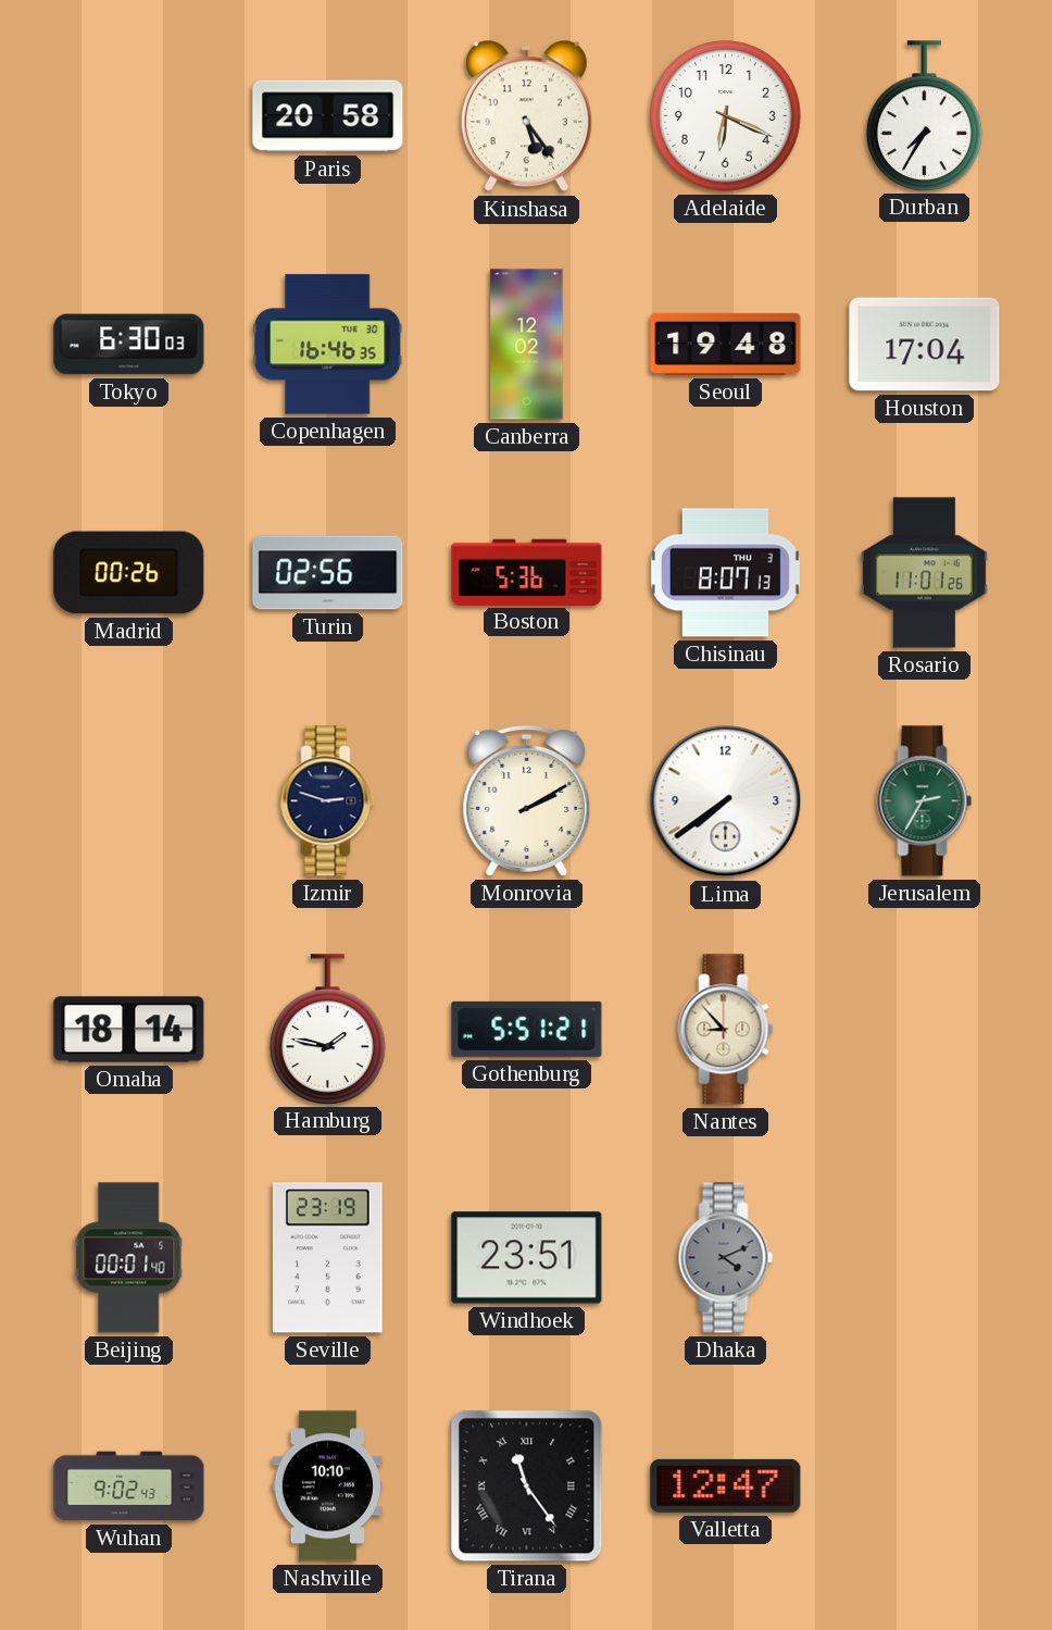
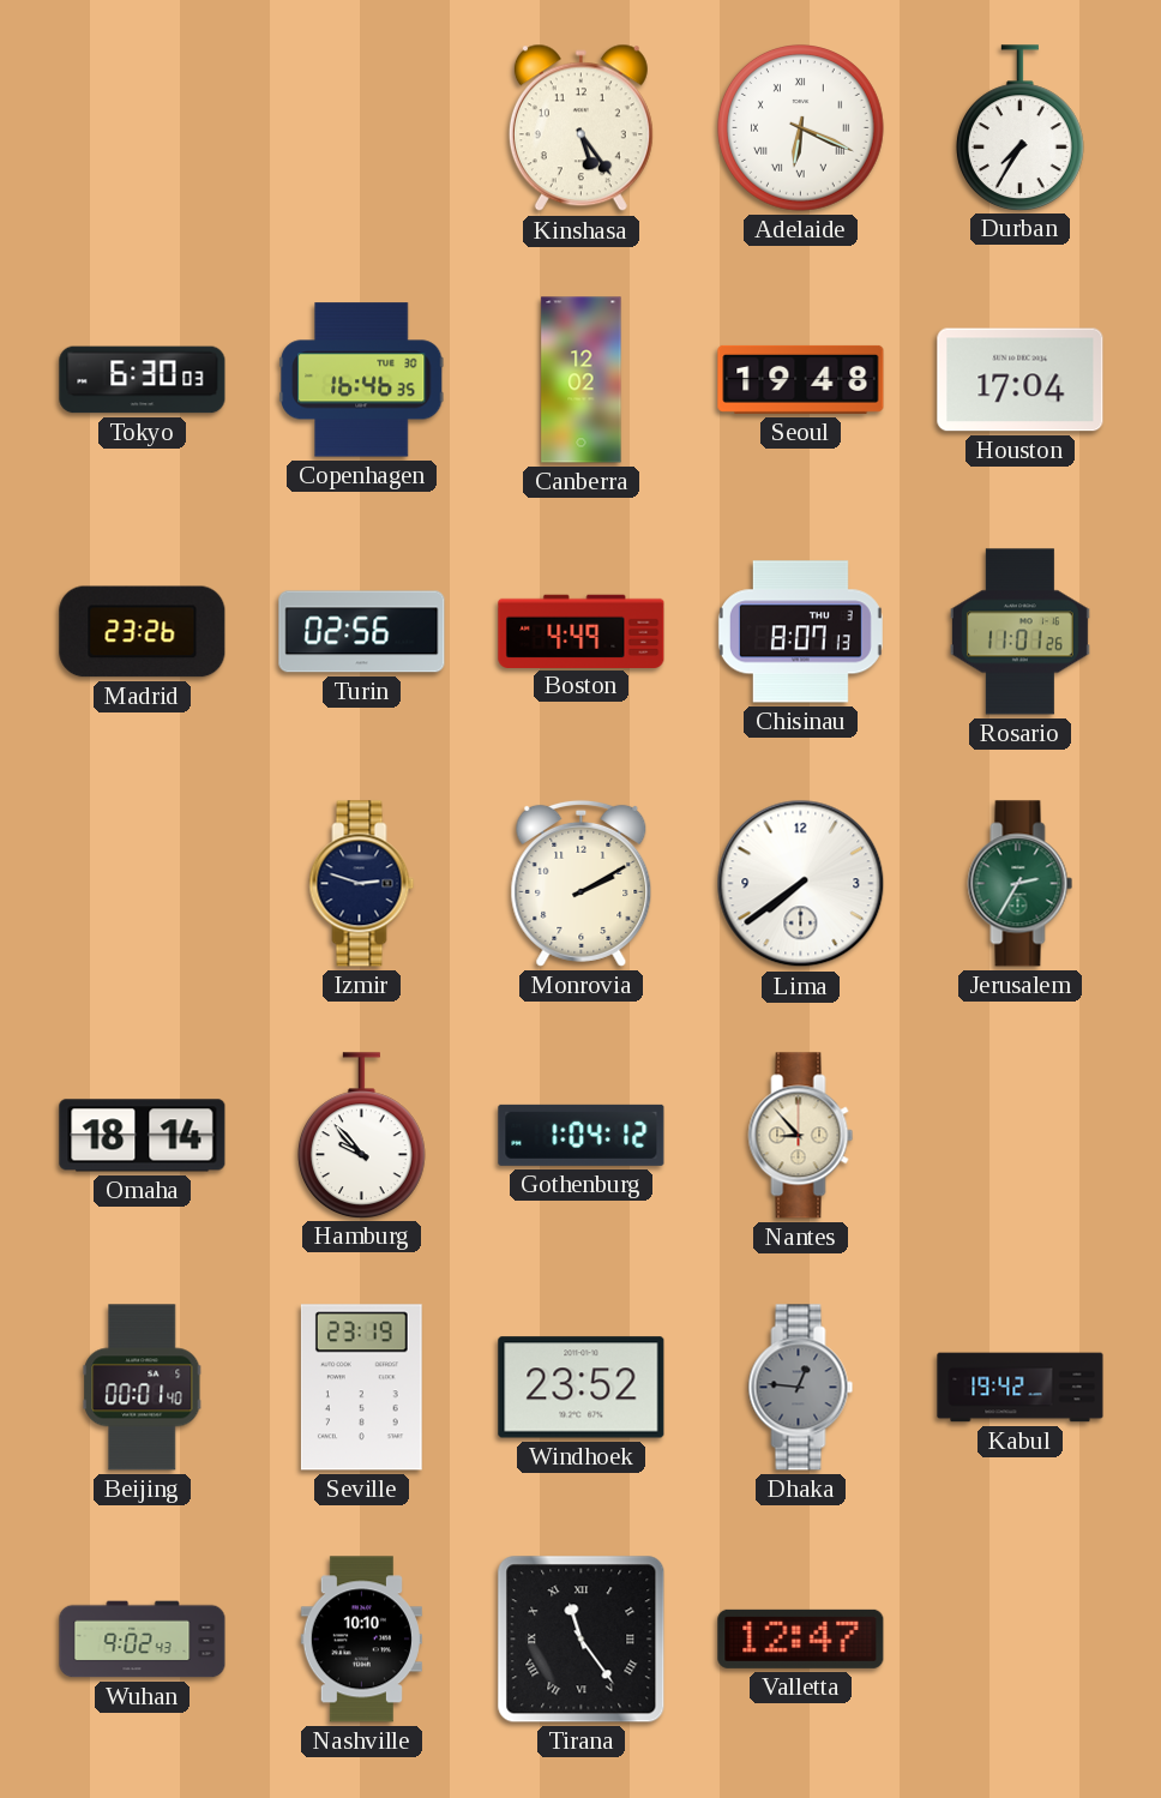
Paris: 20:58 -> none
Adelaide numerals: Arabic -> Roman
Madrid: 00:26 -> 23:26
Boston: 5:36 -> 4:49
Hamburg: 1:47 -> 9:53
Gothenburg: 5:51 -> 1:04
Windhoek: 23:51 -> 23:52
Dhaka: 4:11 -> 12:46
Kabul: none -> 19:42
